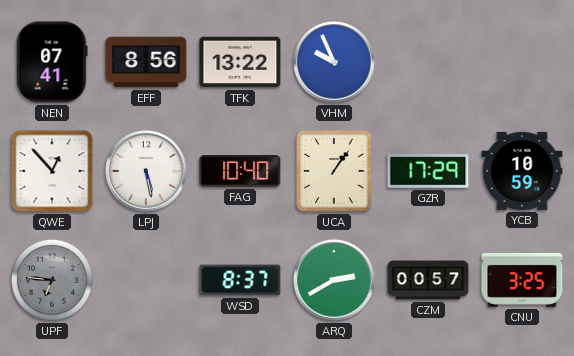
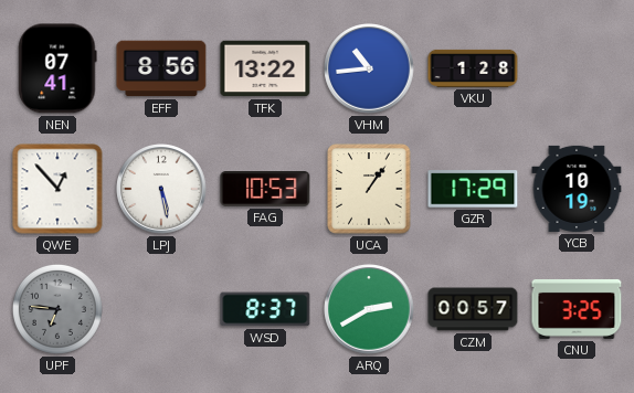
VHM: 9:56 -> 10:44
VKU: none -> 1:28
FAG: 10:40 -> 10:53
YCB: 10:59 -> 10:19
